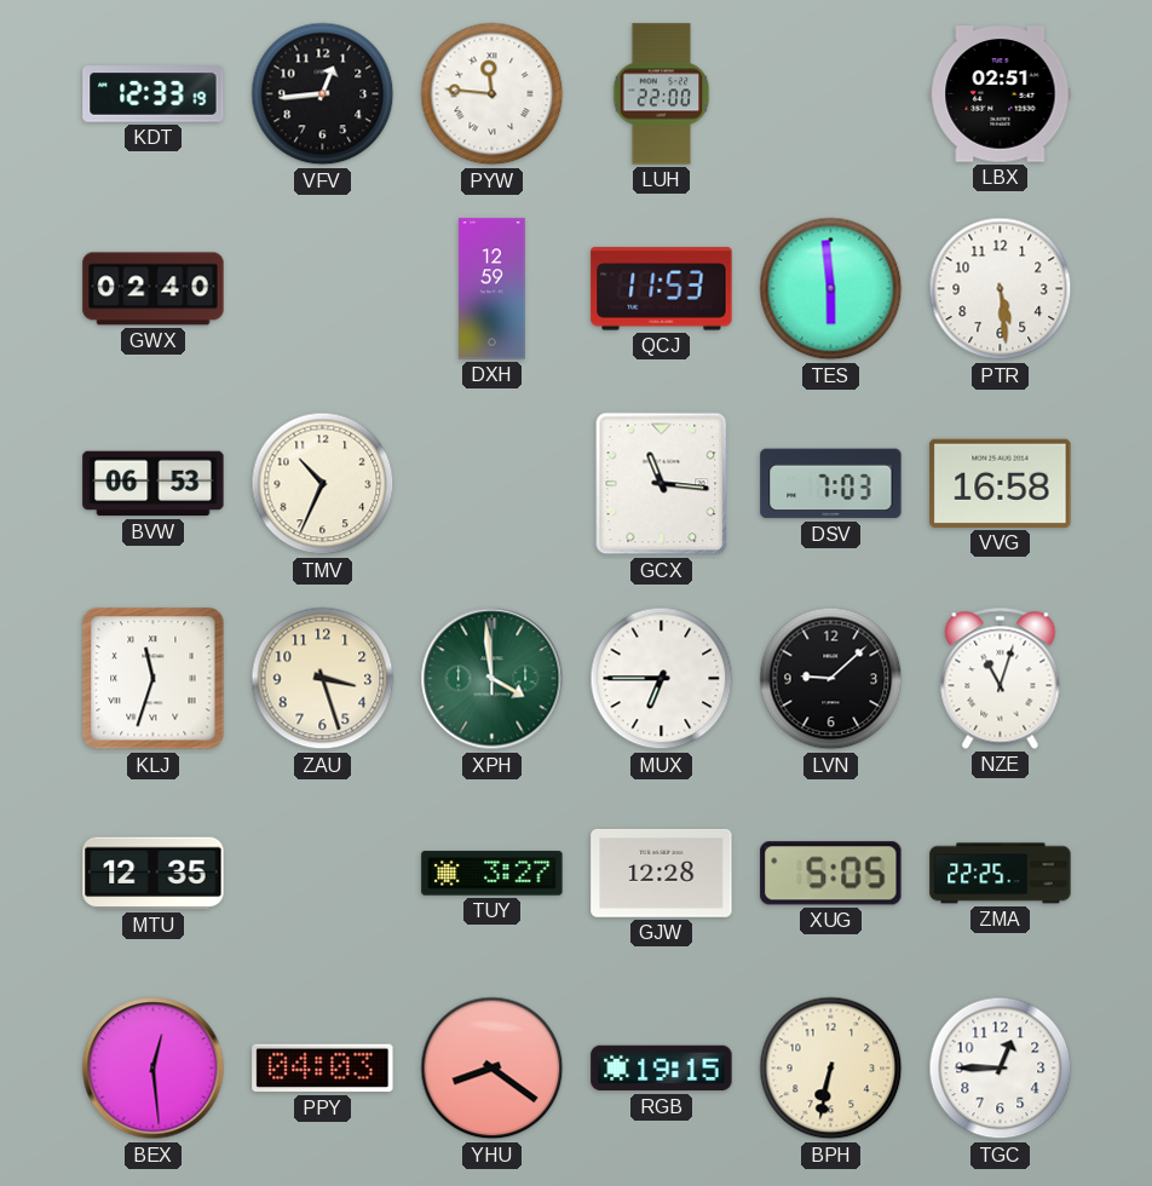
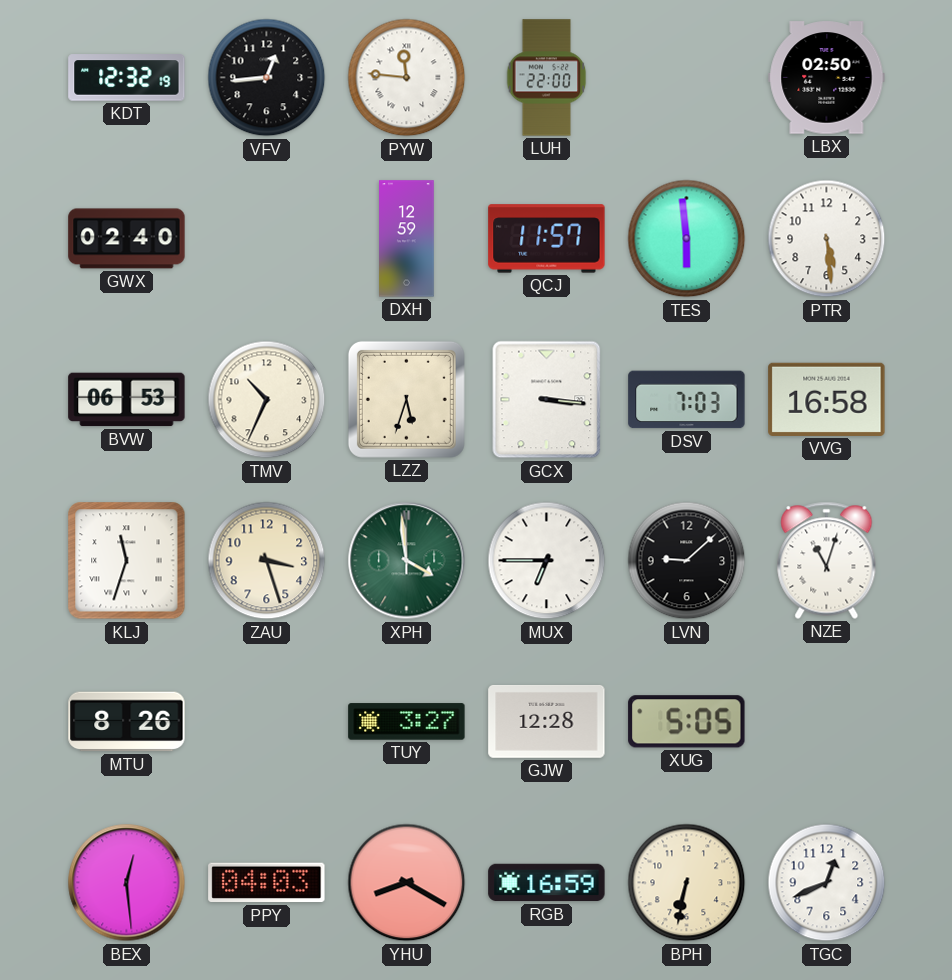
KDT: 12:33 -> 12:32
LBX: 02:51 -> 02:50
QCJ: 11:53 -> 11:57
LZZ: none -> 5:33
GCX: 11:16 -> 3:16
MTU: 12:35 -> 8:26
ZMA: 22:25 -> none
YHU: 8:21 -> 8:20
RGB: 19:15 -> 16:59
TGC: 12:45 -> 12:41
